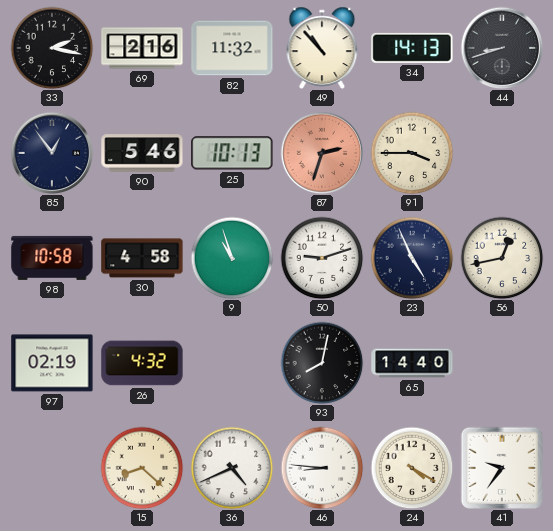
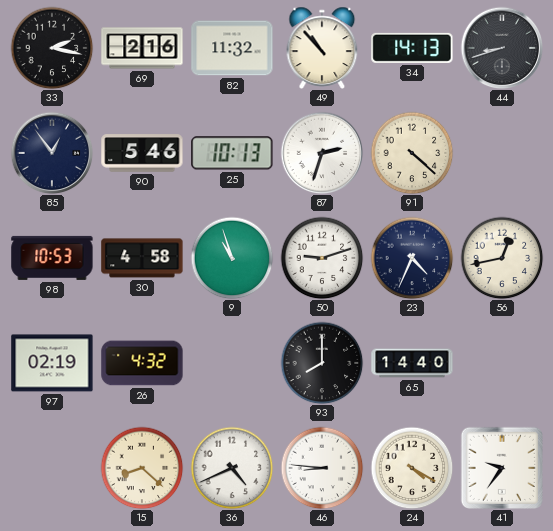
87 dial: salmon -> white
91: 3:45 -> 4:22
98: 10:58 -> 10:53
23: 4:56 -> 4:34
93: 8:02 -> 8:00
